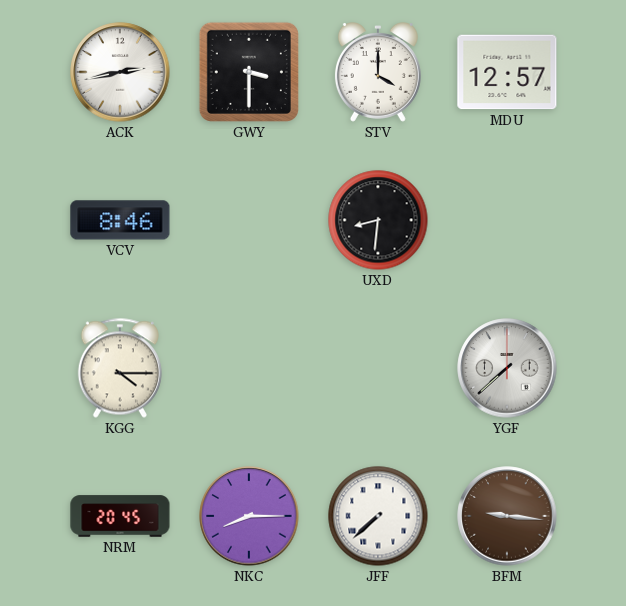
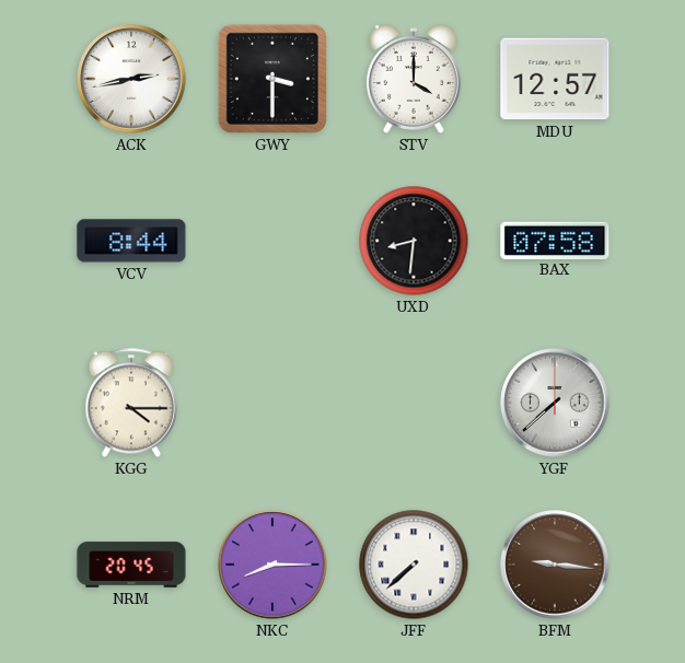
VCV: 8:46 -> 8:44
BAX: none -> 07:58
